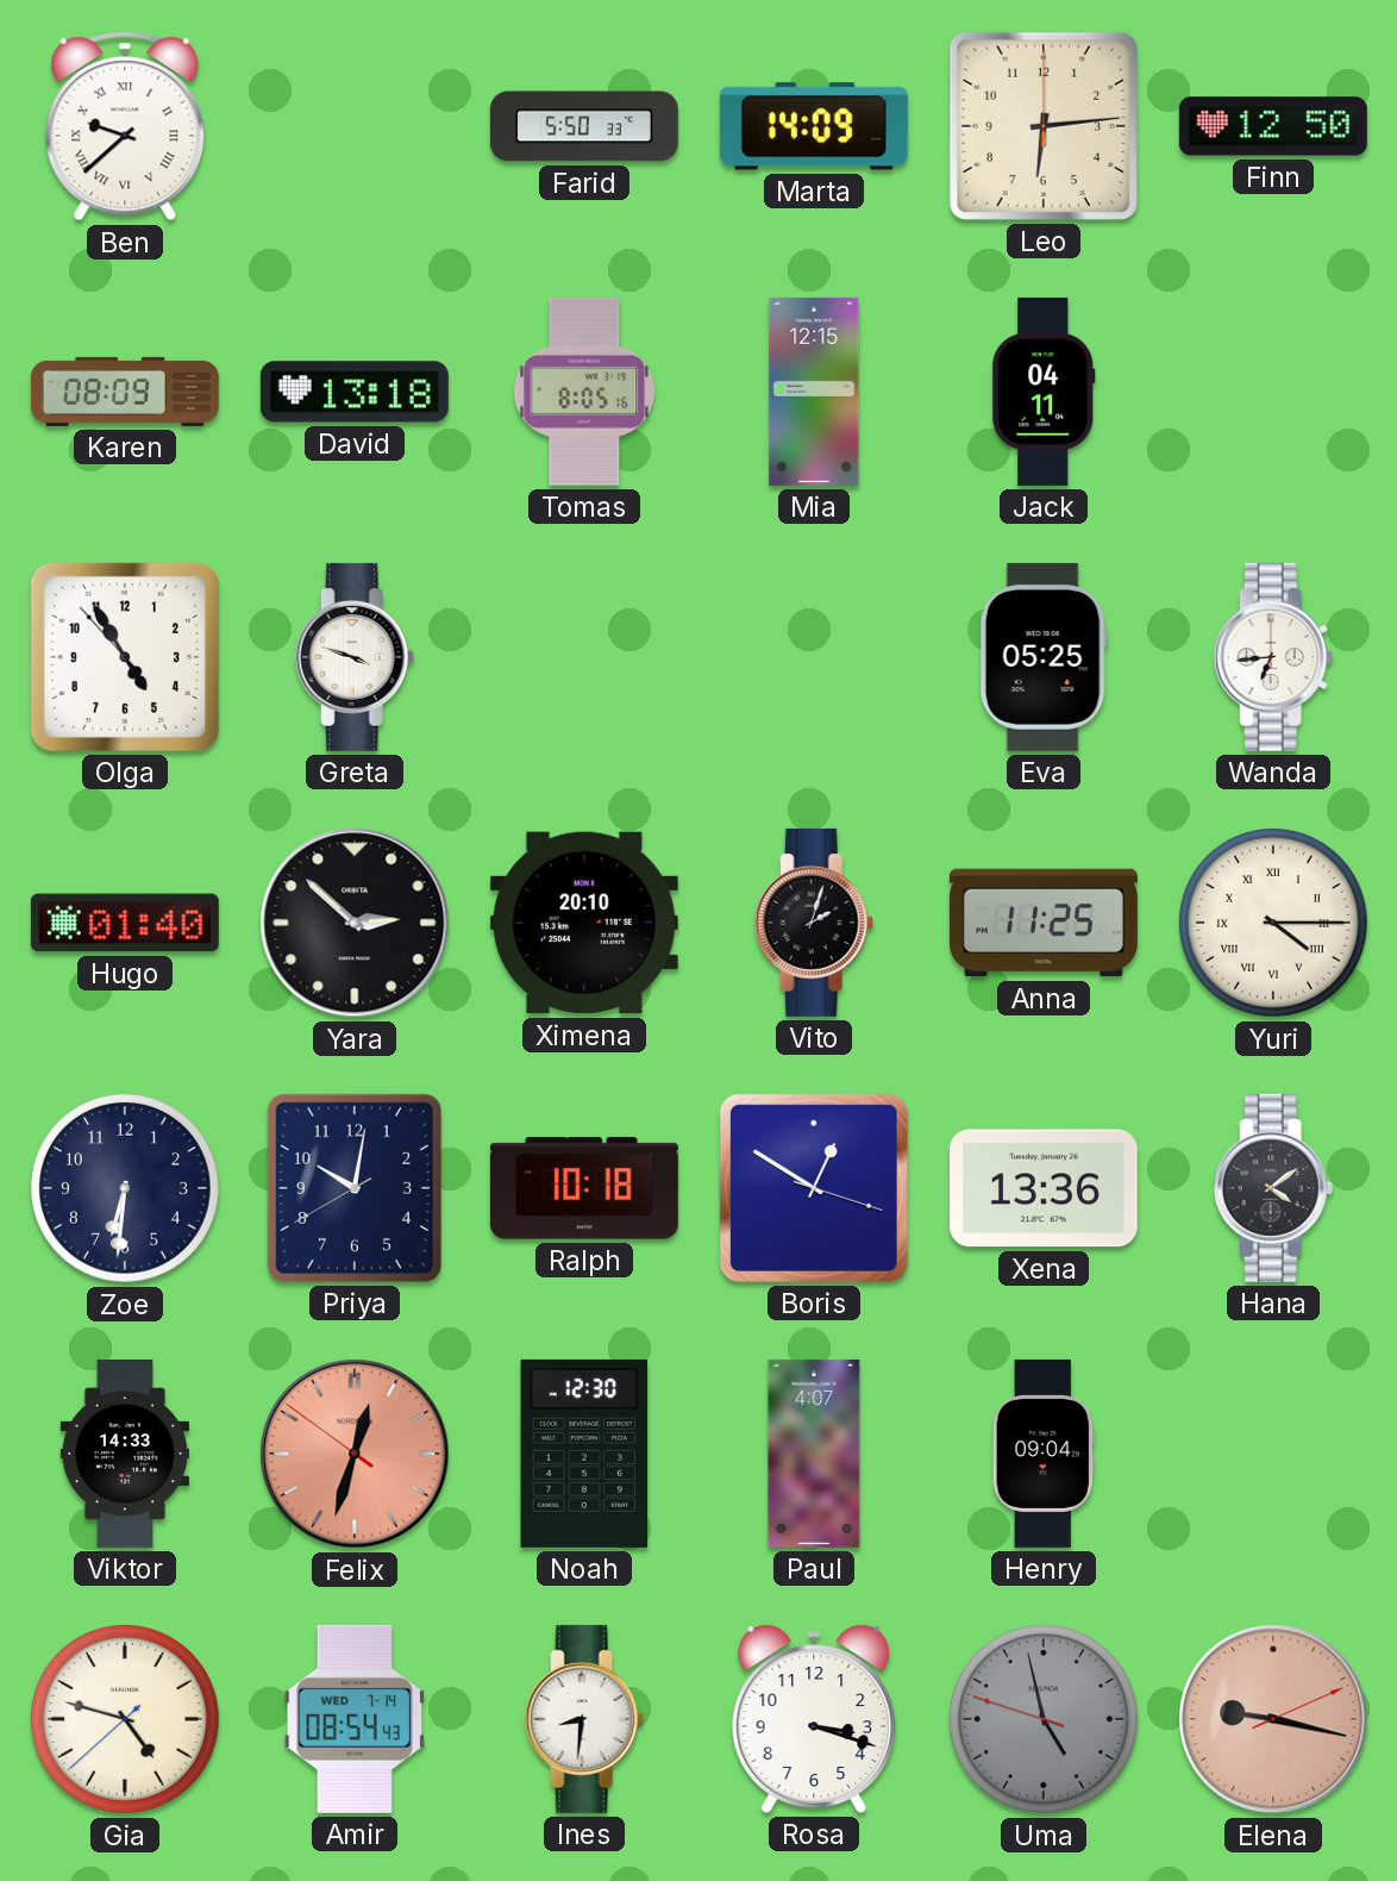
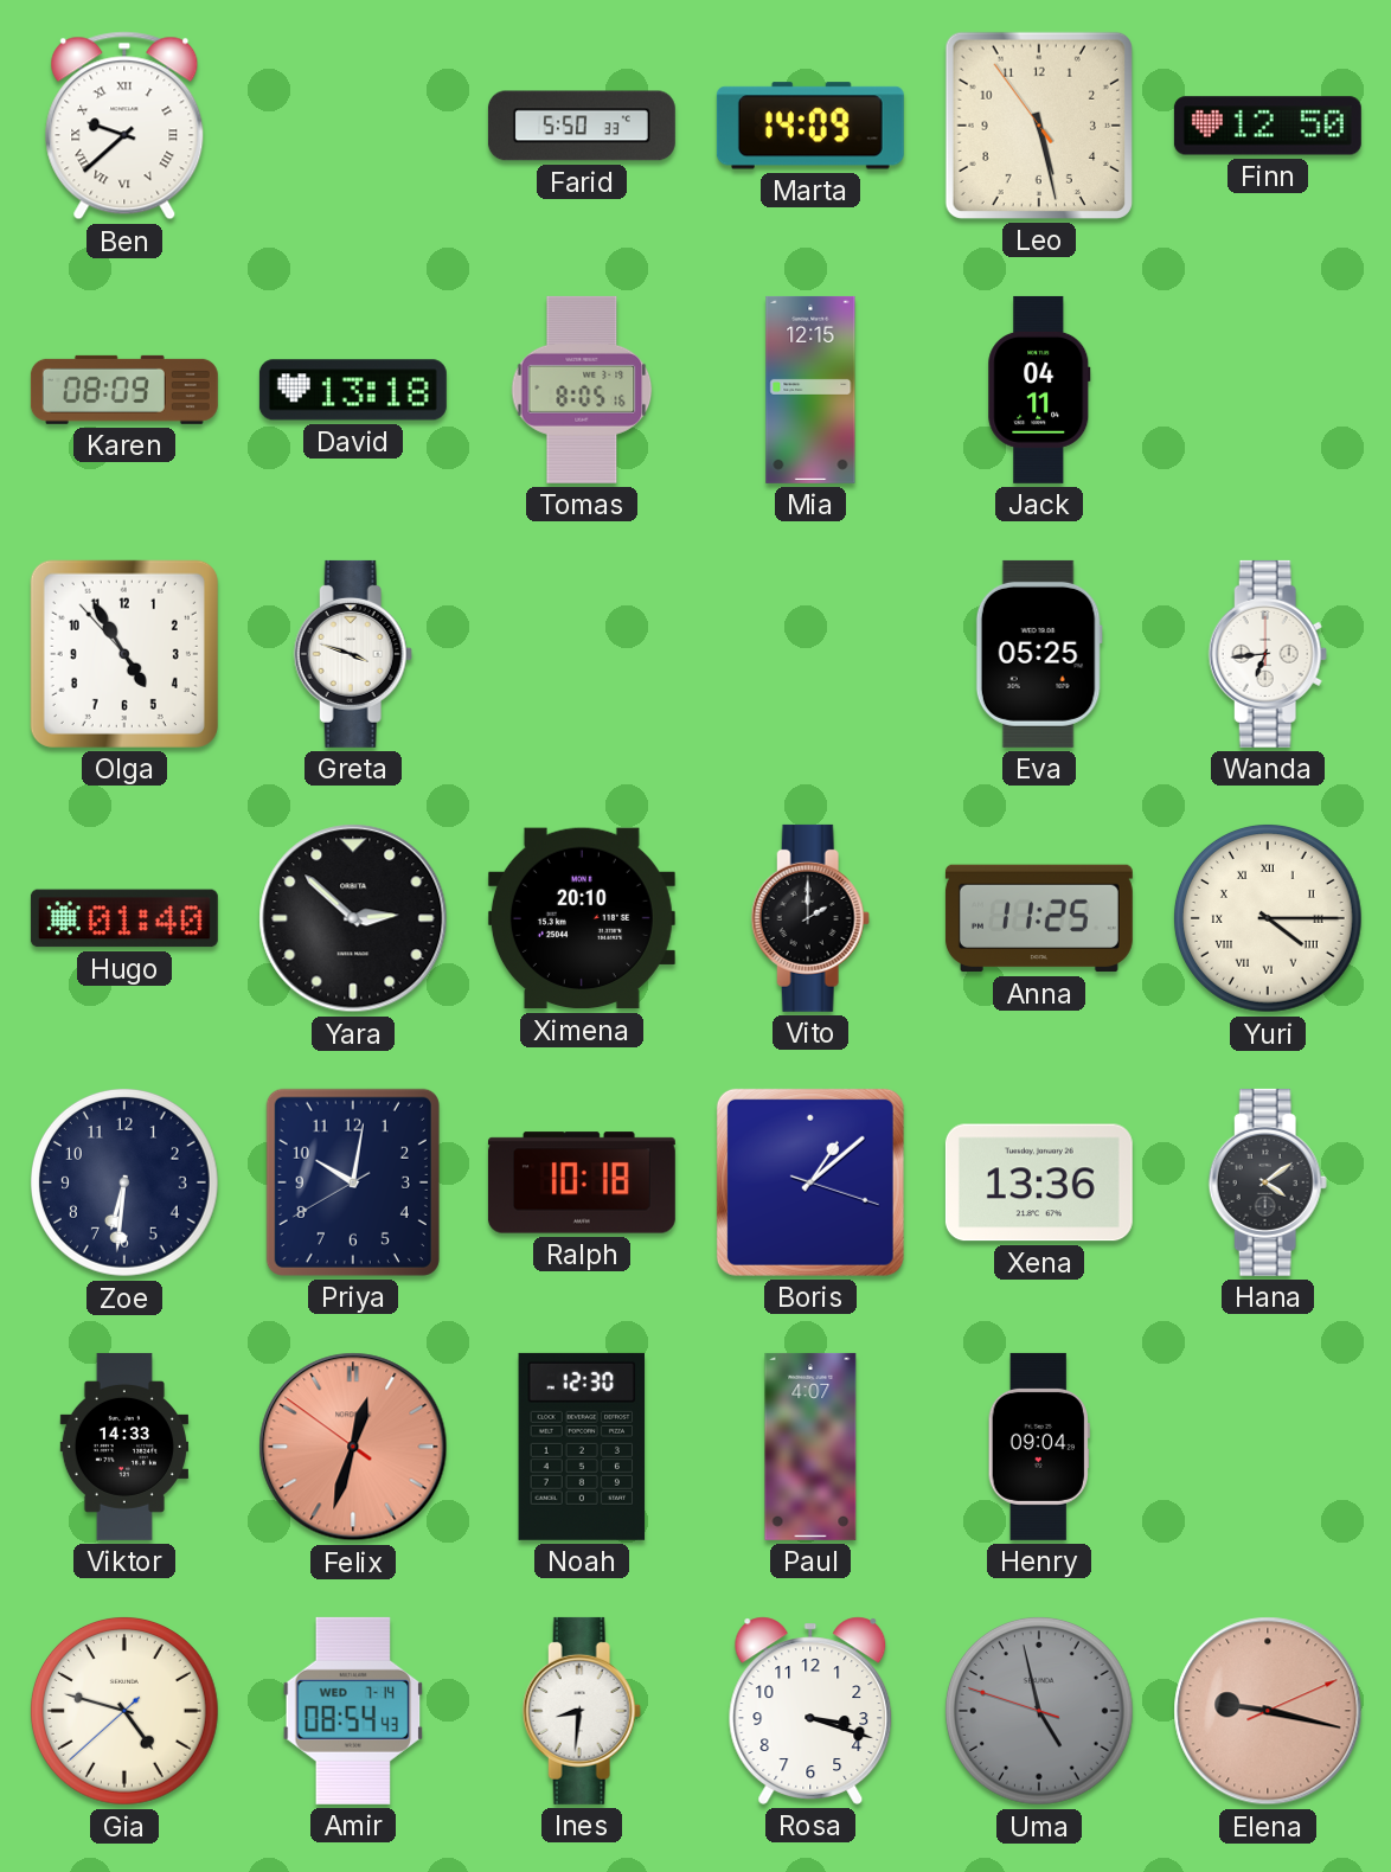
Leo: 6:14 -> 5:27
Vito: 2:03 -> 2:00
Boris: 12:50 -> 1:08
